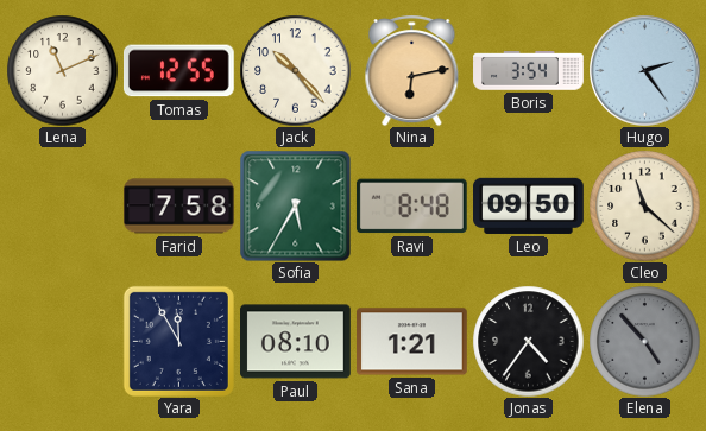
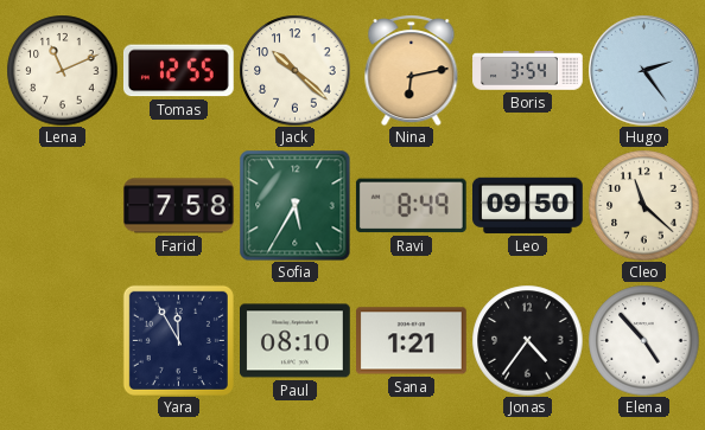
Jack: 10:23 -> 10:22
Ravi: 8:48 -> 8:49
Elena dial: grey -> white
